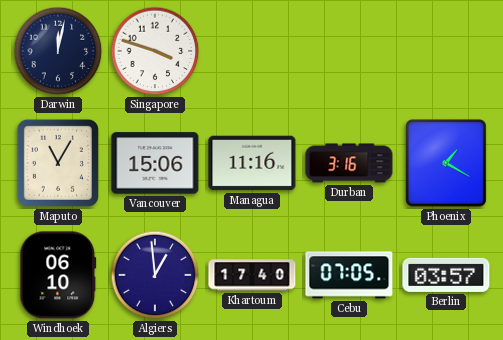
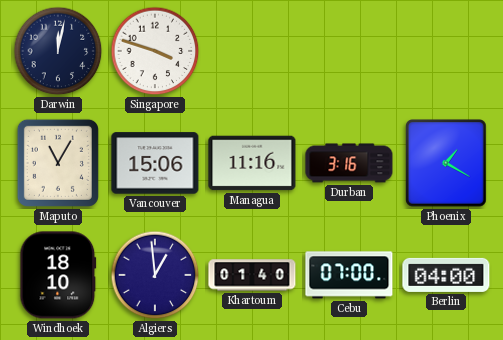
Windhoek: 06:10 -> 18:10
Khartoum: 17:40 -> 01:40
Cebu: 07:05 -> 07:00
Berlin: 03:57 -> 04:00
